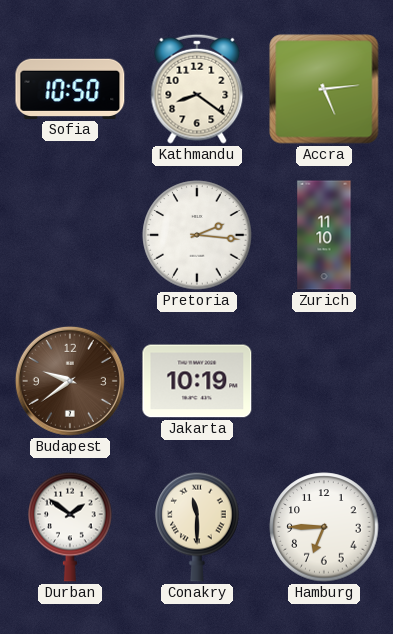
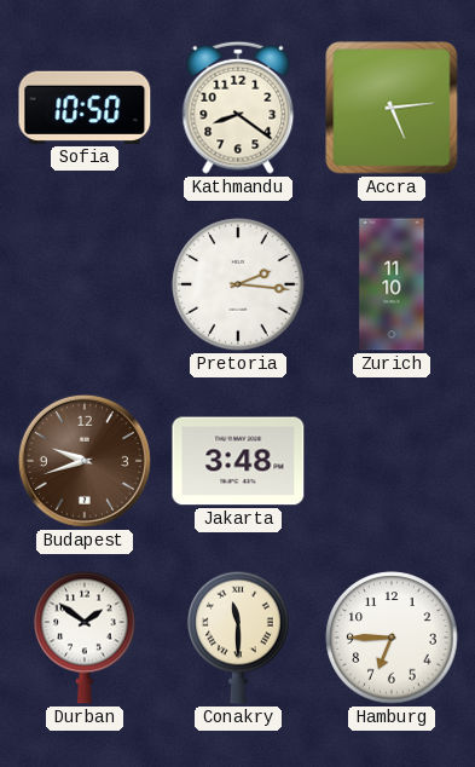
Budapest: 9:39 -> 9:42
Jakarta: 10:19 -> 3:48
